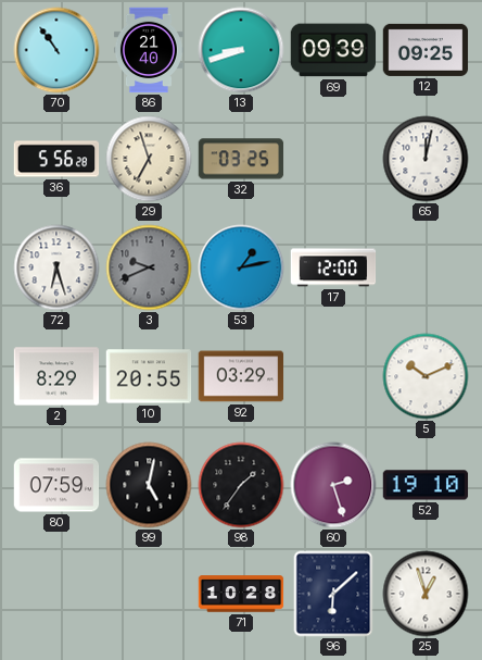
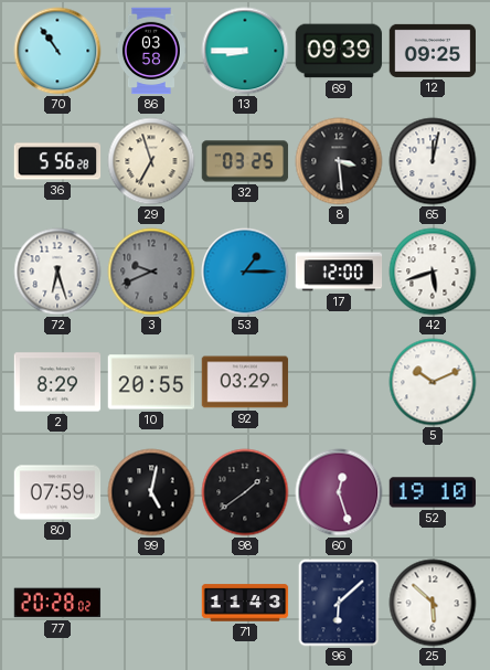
86: 21:40 -> 03:58
13: 8:42 -> 8:45
8: none -> 3:29
53: 1:13 -> 1:15
42: none -> 5:42
98: 1:36 -> 1:39
60: 2:27 -> 12:27
77: none -> 20:28
71: 10:28 -> 11:43
25: 12:57 -> 5:52
